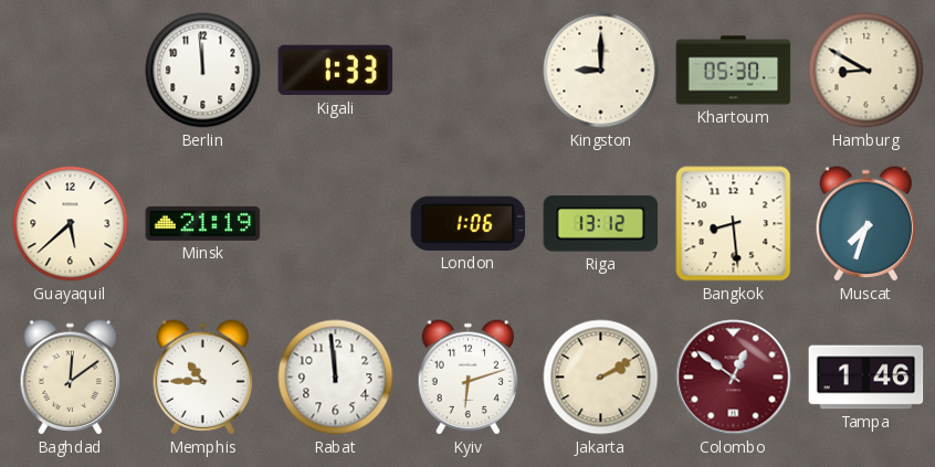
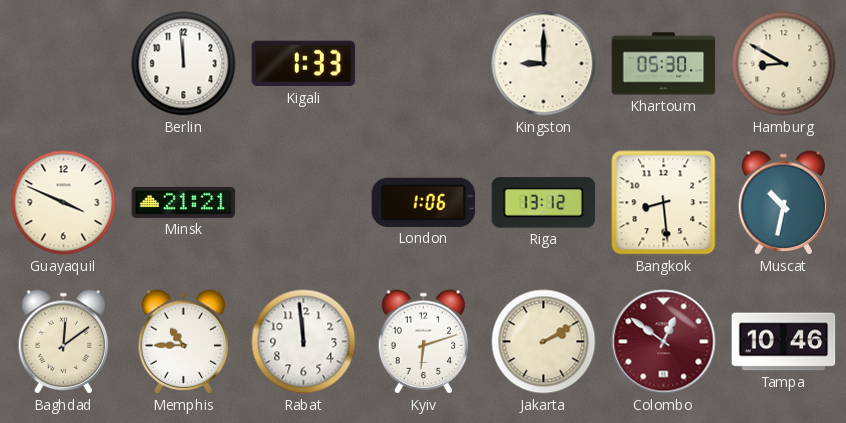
Guayaquil: 5:38 -> 3:49
Minsk: 21:19 -> 21:21
Muscat: 7:33 -> 10:32
Tampa: 1:46 -> 10:46
